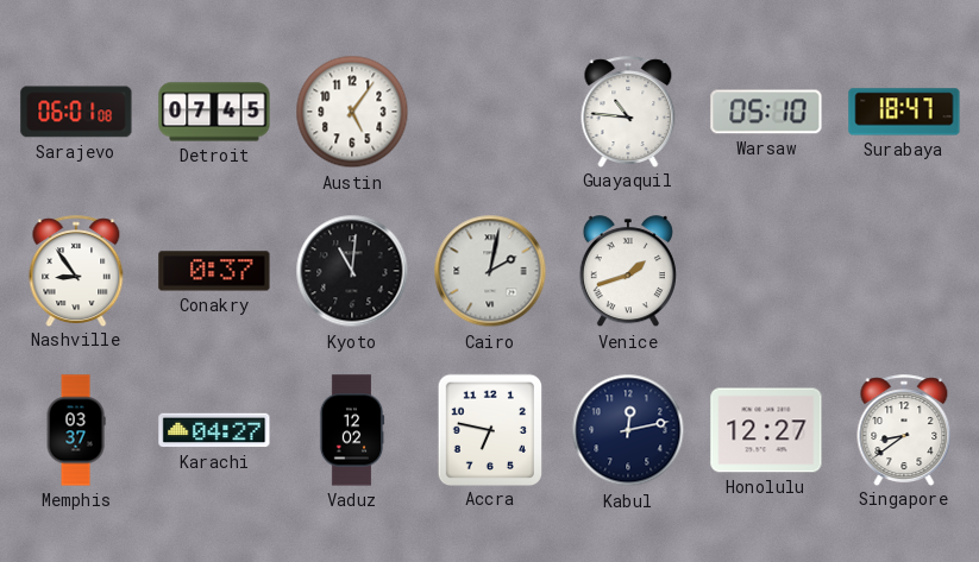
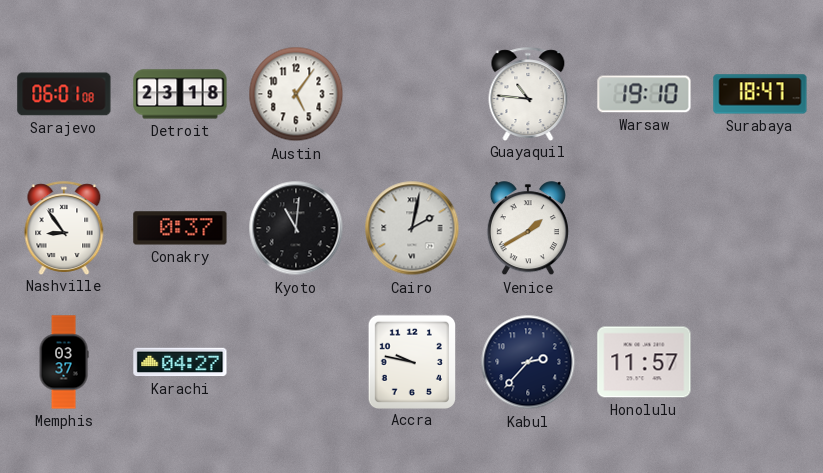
Detroit: 07:45 -> 23:18
Warsaw: 05:10 -> 19:10
Venice: 1:42 -> 1:40
Vaduz: 12:02 -> none
Accra: 6:47 -> 9:47
Kabul: 12:13 -> 2:37
Honolulu: 12:27 -> 11:57
Singapore: 8:39 -> none
